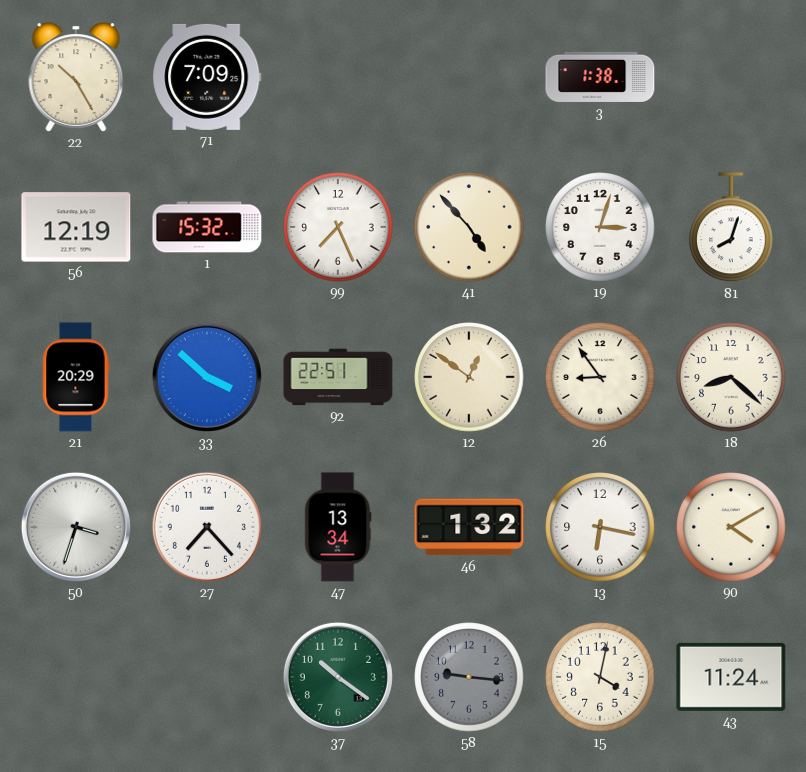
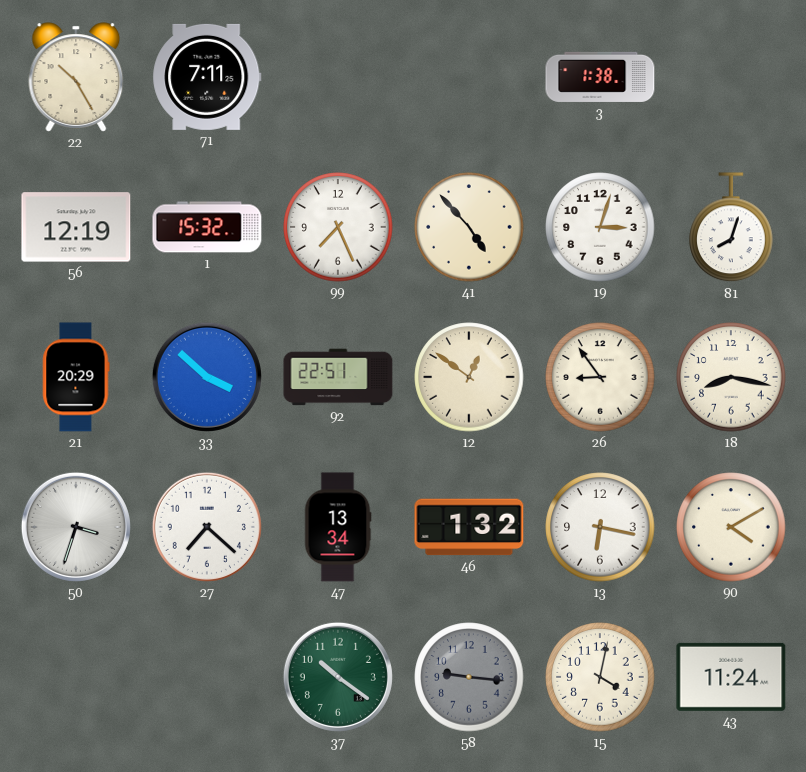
71: 7:09 -> 7:11
18: 8:22 -> 8:17
27: 7:23 -> 7:22
